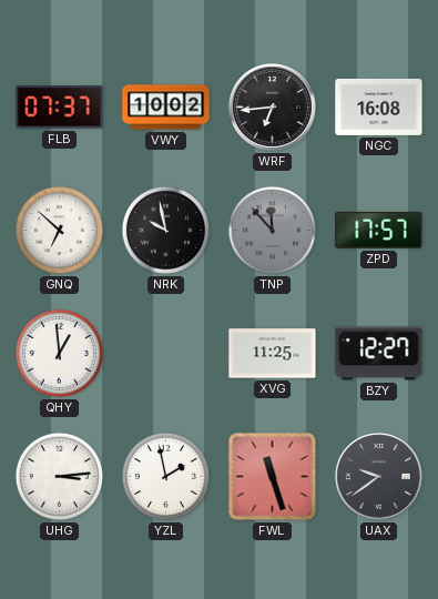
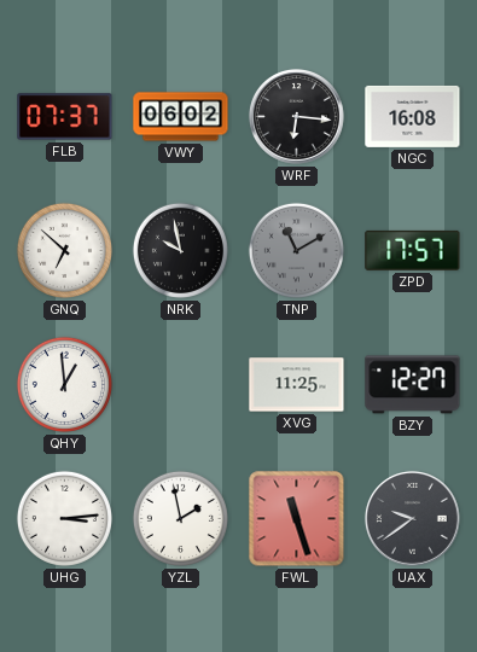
VWY: 10:02 -> 06:02
WRF: 6:44 -> 6:16
TNP: 11:53 -> 11:10
